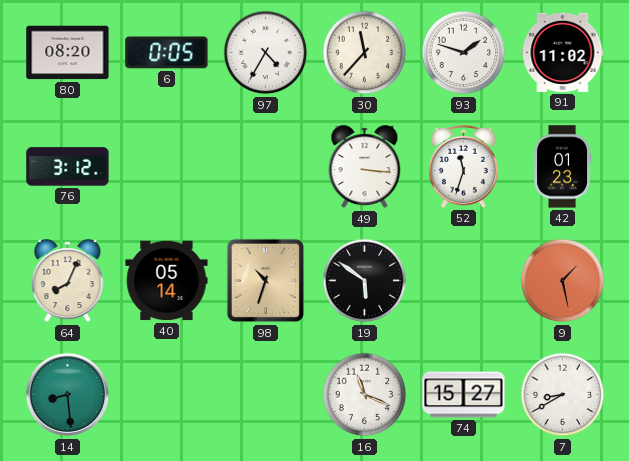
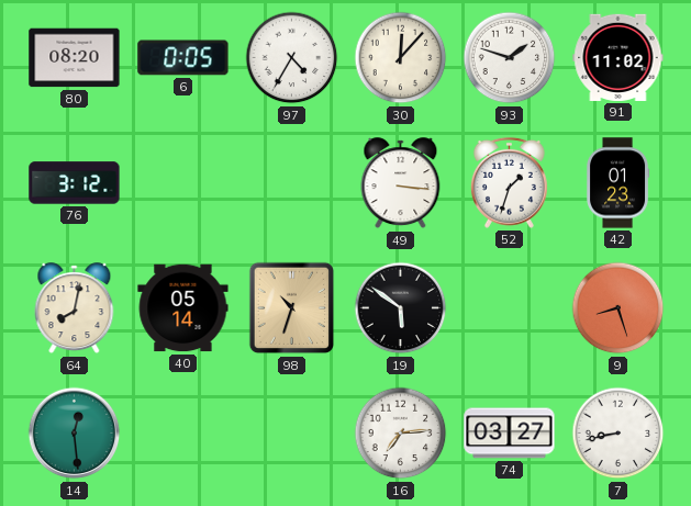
30: 11:37 -> 12:07
52: 11:33 -> 1:33
64: 8:04 -> 8:02
9: 1:28 -> 8:27
14: 8:29 -> 12:29
16: 11:19 -> 7:14
74: 15:27 -> 03:27
7: 8:40 -> 8:43
